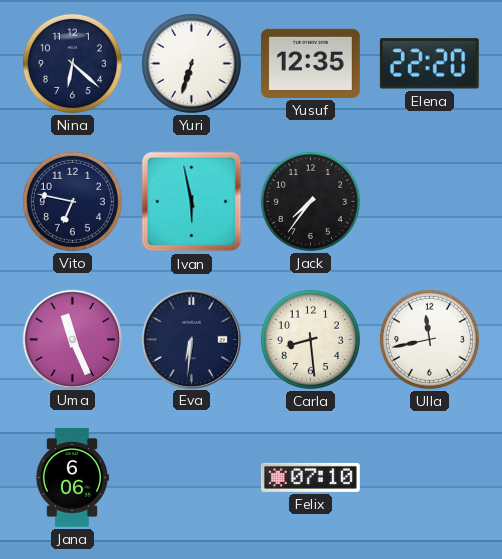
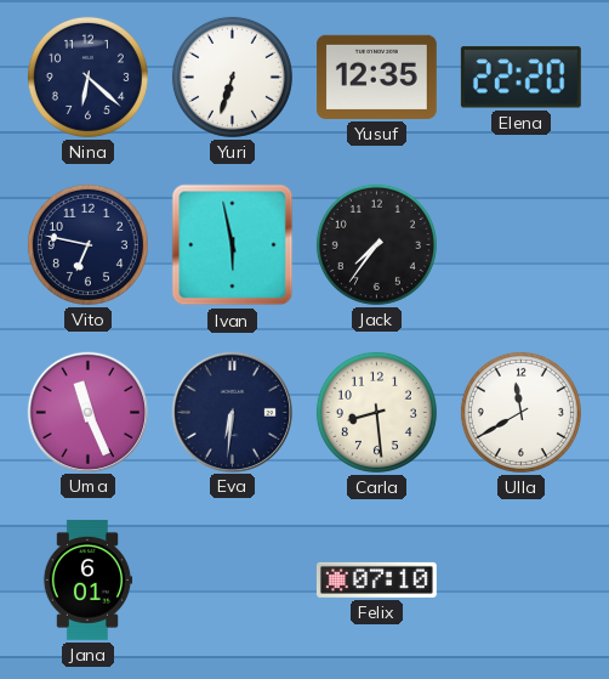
Ulla: 11:43 -> 11:40
Jana: 6:06 -> 6:01
